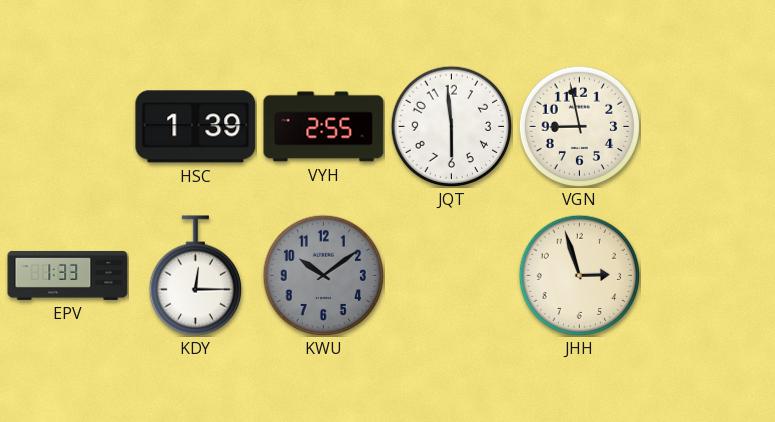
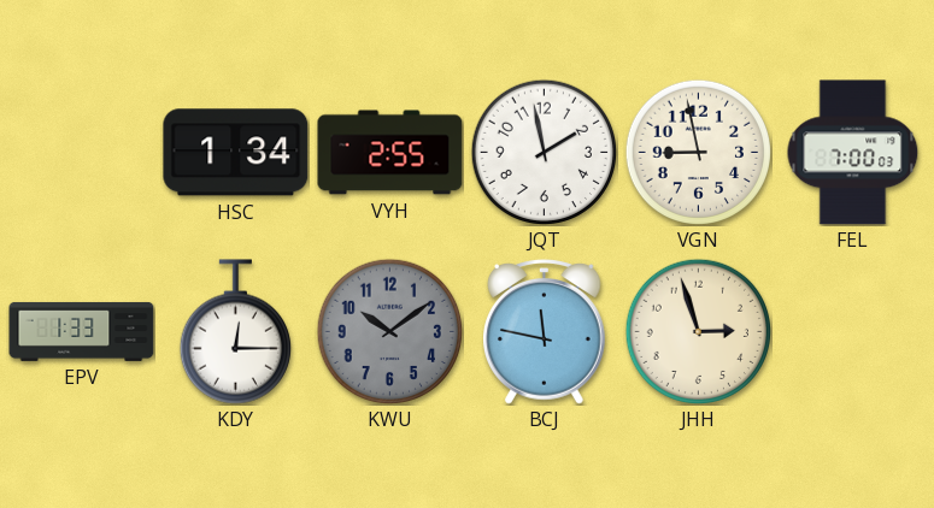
HSC: 1:39 -> 1:34
JQT: 5:59 -> 1:58
FEL: none -> 7:00
BCJ: none -> 11:47
